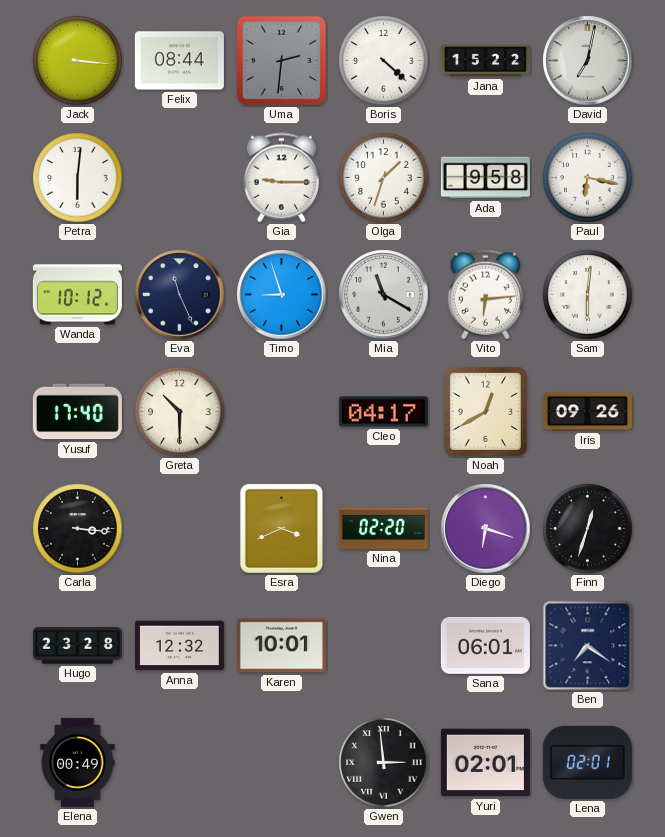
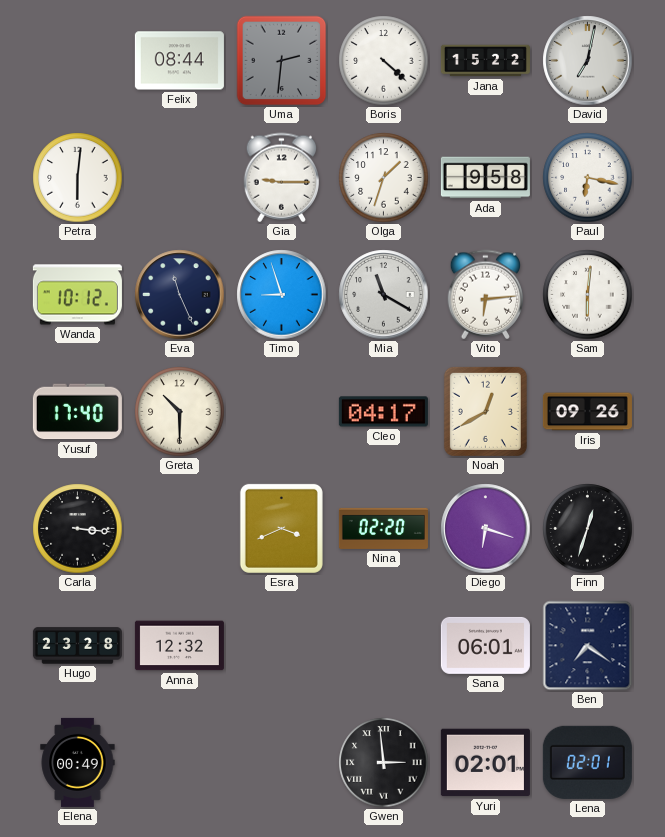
Jack: 3:16 -> none
Karen: 10:01 -> none
